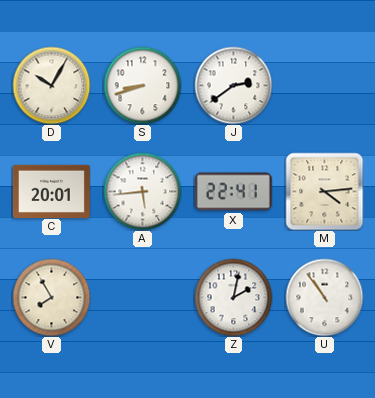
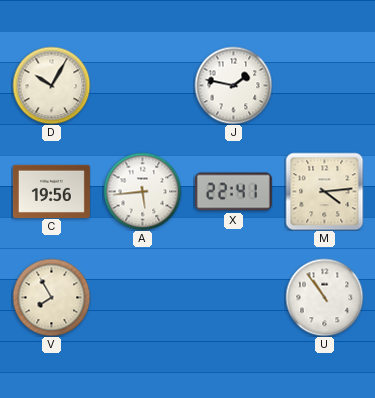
S: 8:42 -> none
J: 2:39 -> 1:47
C: 20:01 -> 19:56
Z: 2:02 -> none
